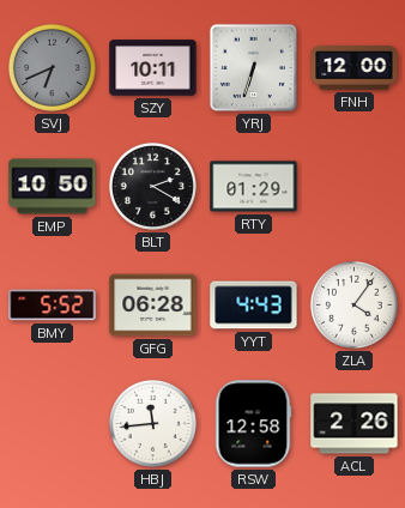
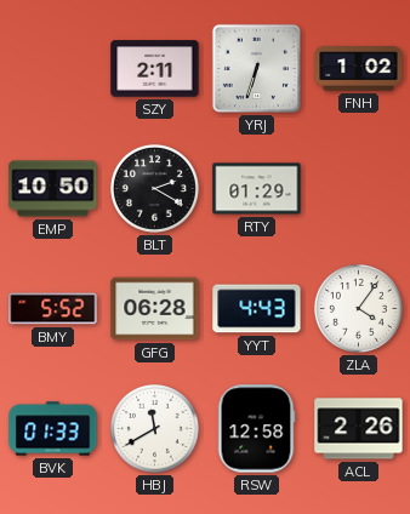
SVJ: 6:41 -> none
SZY: 10:11 -> 2:11
FNH: 12:00 -> 1:02
BVK: none -> 01:33
HBJ: 11:44 -> 11:40
